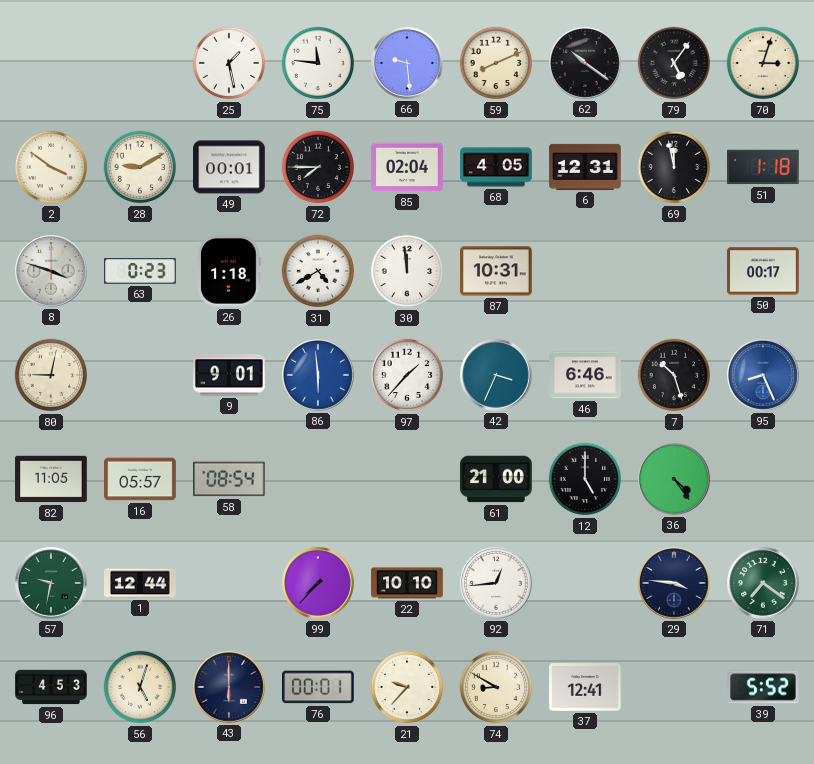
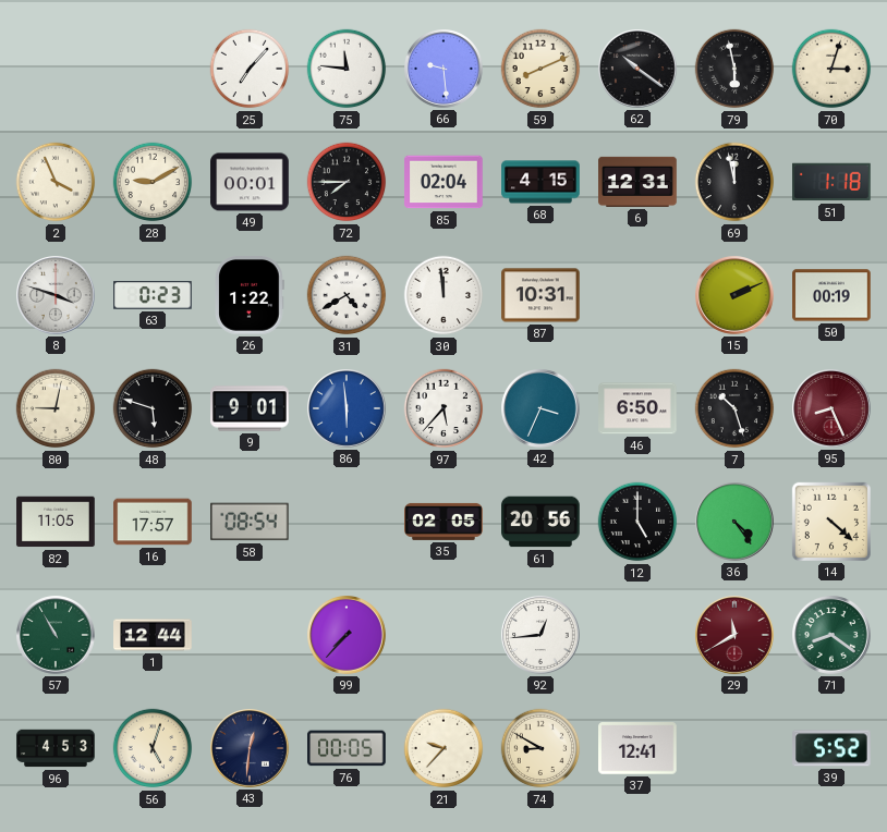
25: 1:28 -> 7:07
79: 5:06 -> 5:58
2: 3:51 -> 3:56
68: 4:05 -> 4:15
26: 1:18 -> 1:22
15: none -> 2:11
50: 00:17 -> 00:19
48: none -> 5:48
97: 1:37 -> 5:37
46: 6:46 -> 6:50
95 dial: blue -> burgundy
16: 05:57 -> 17:57
35: none -> 02:05
61: 21:00 -> 20:56
14: none -> 4:22
57: 9:32 -> 10:55
22: 10:10 -> none
29: 3:46 -> 11:40
29 dial: navy -> burgundy
71: 7:21 -> 8:21
43: 6:00 -> 12:31
76: 00:01 -> 00:05
